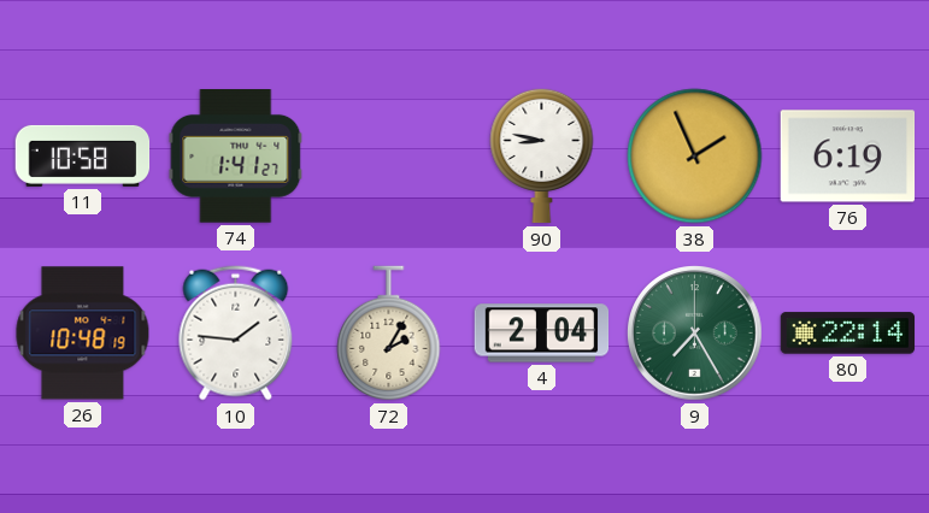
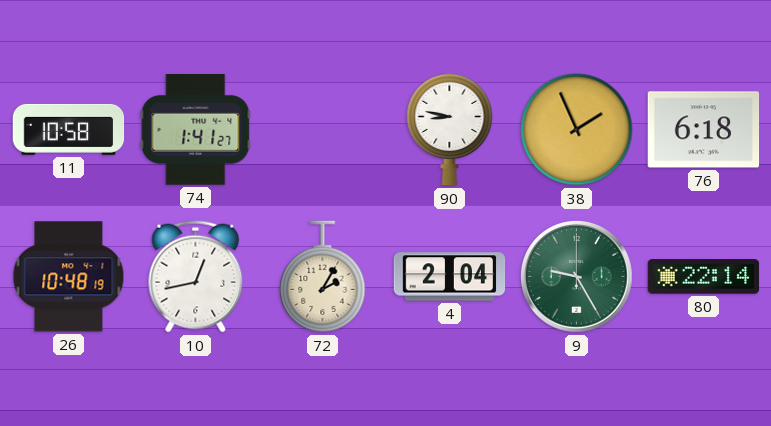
76: 6:19 -> 6:18
10: 1:46 -> 12:43
9: 7:25 -> 9:25
